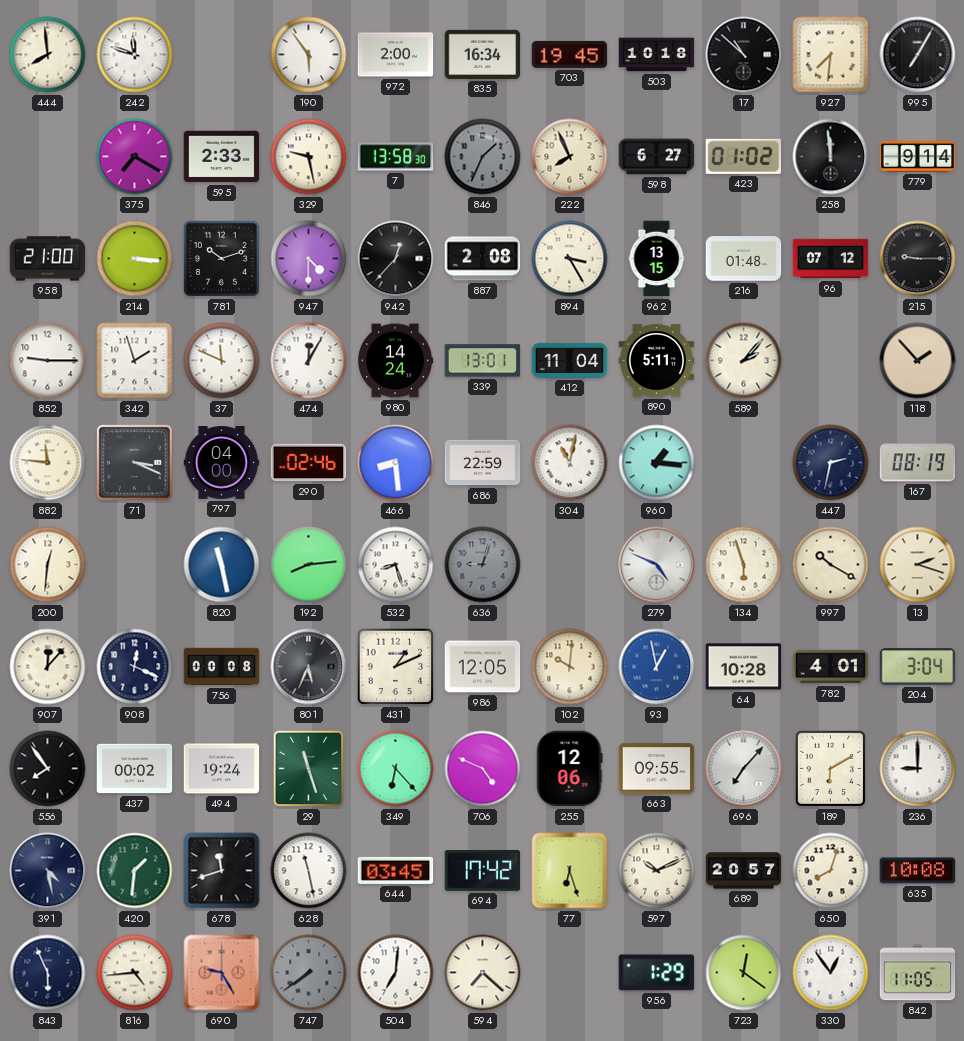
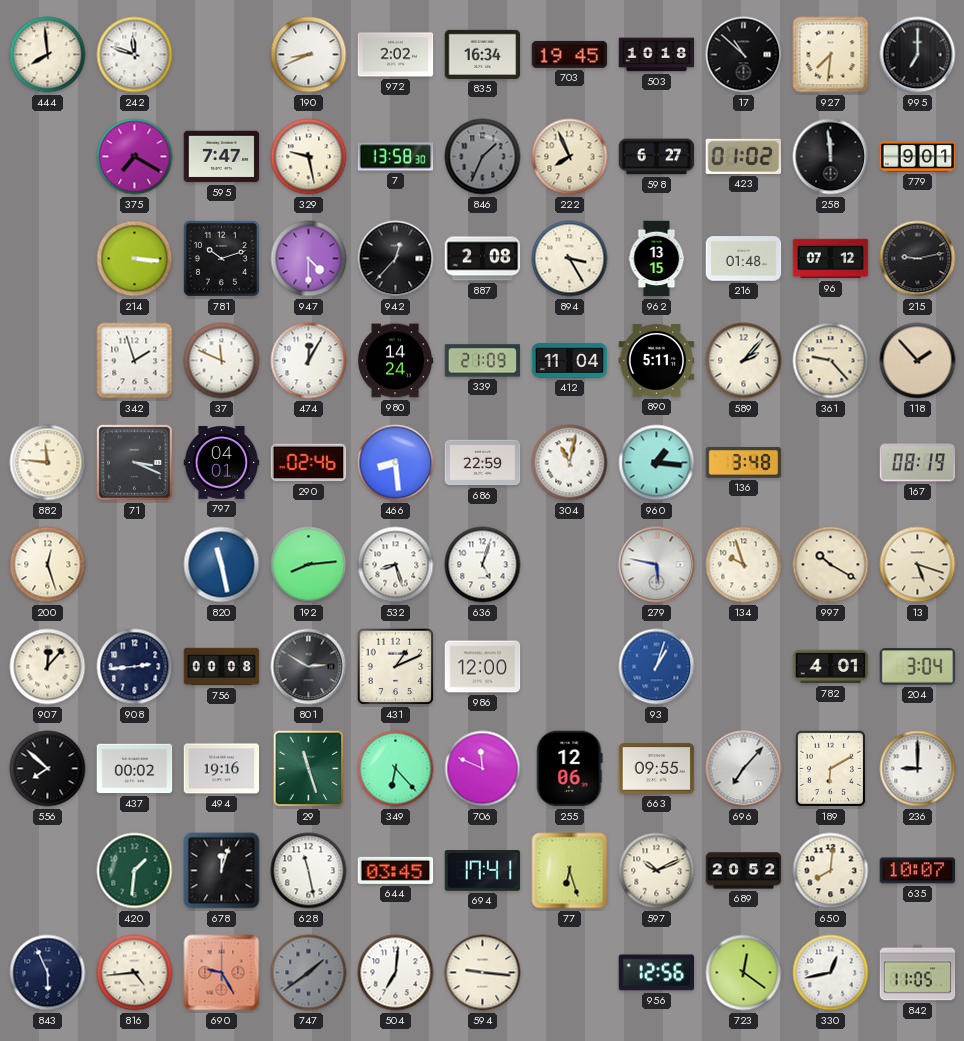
190: 5:54 -> 8:41
972: 2:00 -> 2:02
995: 7:05 -> 7:00
595: 2:33 -> 7:47
779: 9:14 -> 9:01
958: 21:00 -> none
215: 9:15 -> 9:13
852: 9:15 -> none
339: 13:01 -> 21:09
361: none -> 9:23
797: 04:00 -> 04:01
136: none -> 3:48
447: 2:32 -> none
200: 12:31 -> 12:27
636: 9:03 -> 5:03
636 dial: grey -> white
279: 4:49 -> 5:47
134: 5:57 -> 9:57
13: 2:18 -> 5:18
908: 12:19 -> 2:44
801: 5:34 -> 2:50
986: 12:05 -> 12:00
102: 10:01 -> none
93: 12:58 -> 1:03
64: 10:28 -> none
556: 7:54 -> 7:52
494: 19:24 -> 19:16
706: 4:49 -> 11:49
391: 4:28 -> none
678: 11:42 -> 12:03
694: 17:42 -> 17:41
689: 20:57 -> 20:52
650: 8:03 -> 8:01
635: 10:08 -> 10:07
747: 7:39 -> 1:39
594: 7:22 -> 9:16
956: 1:29 -> 12:56
330: 12:54 -> 12:43
